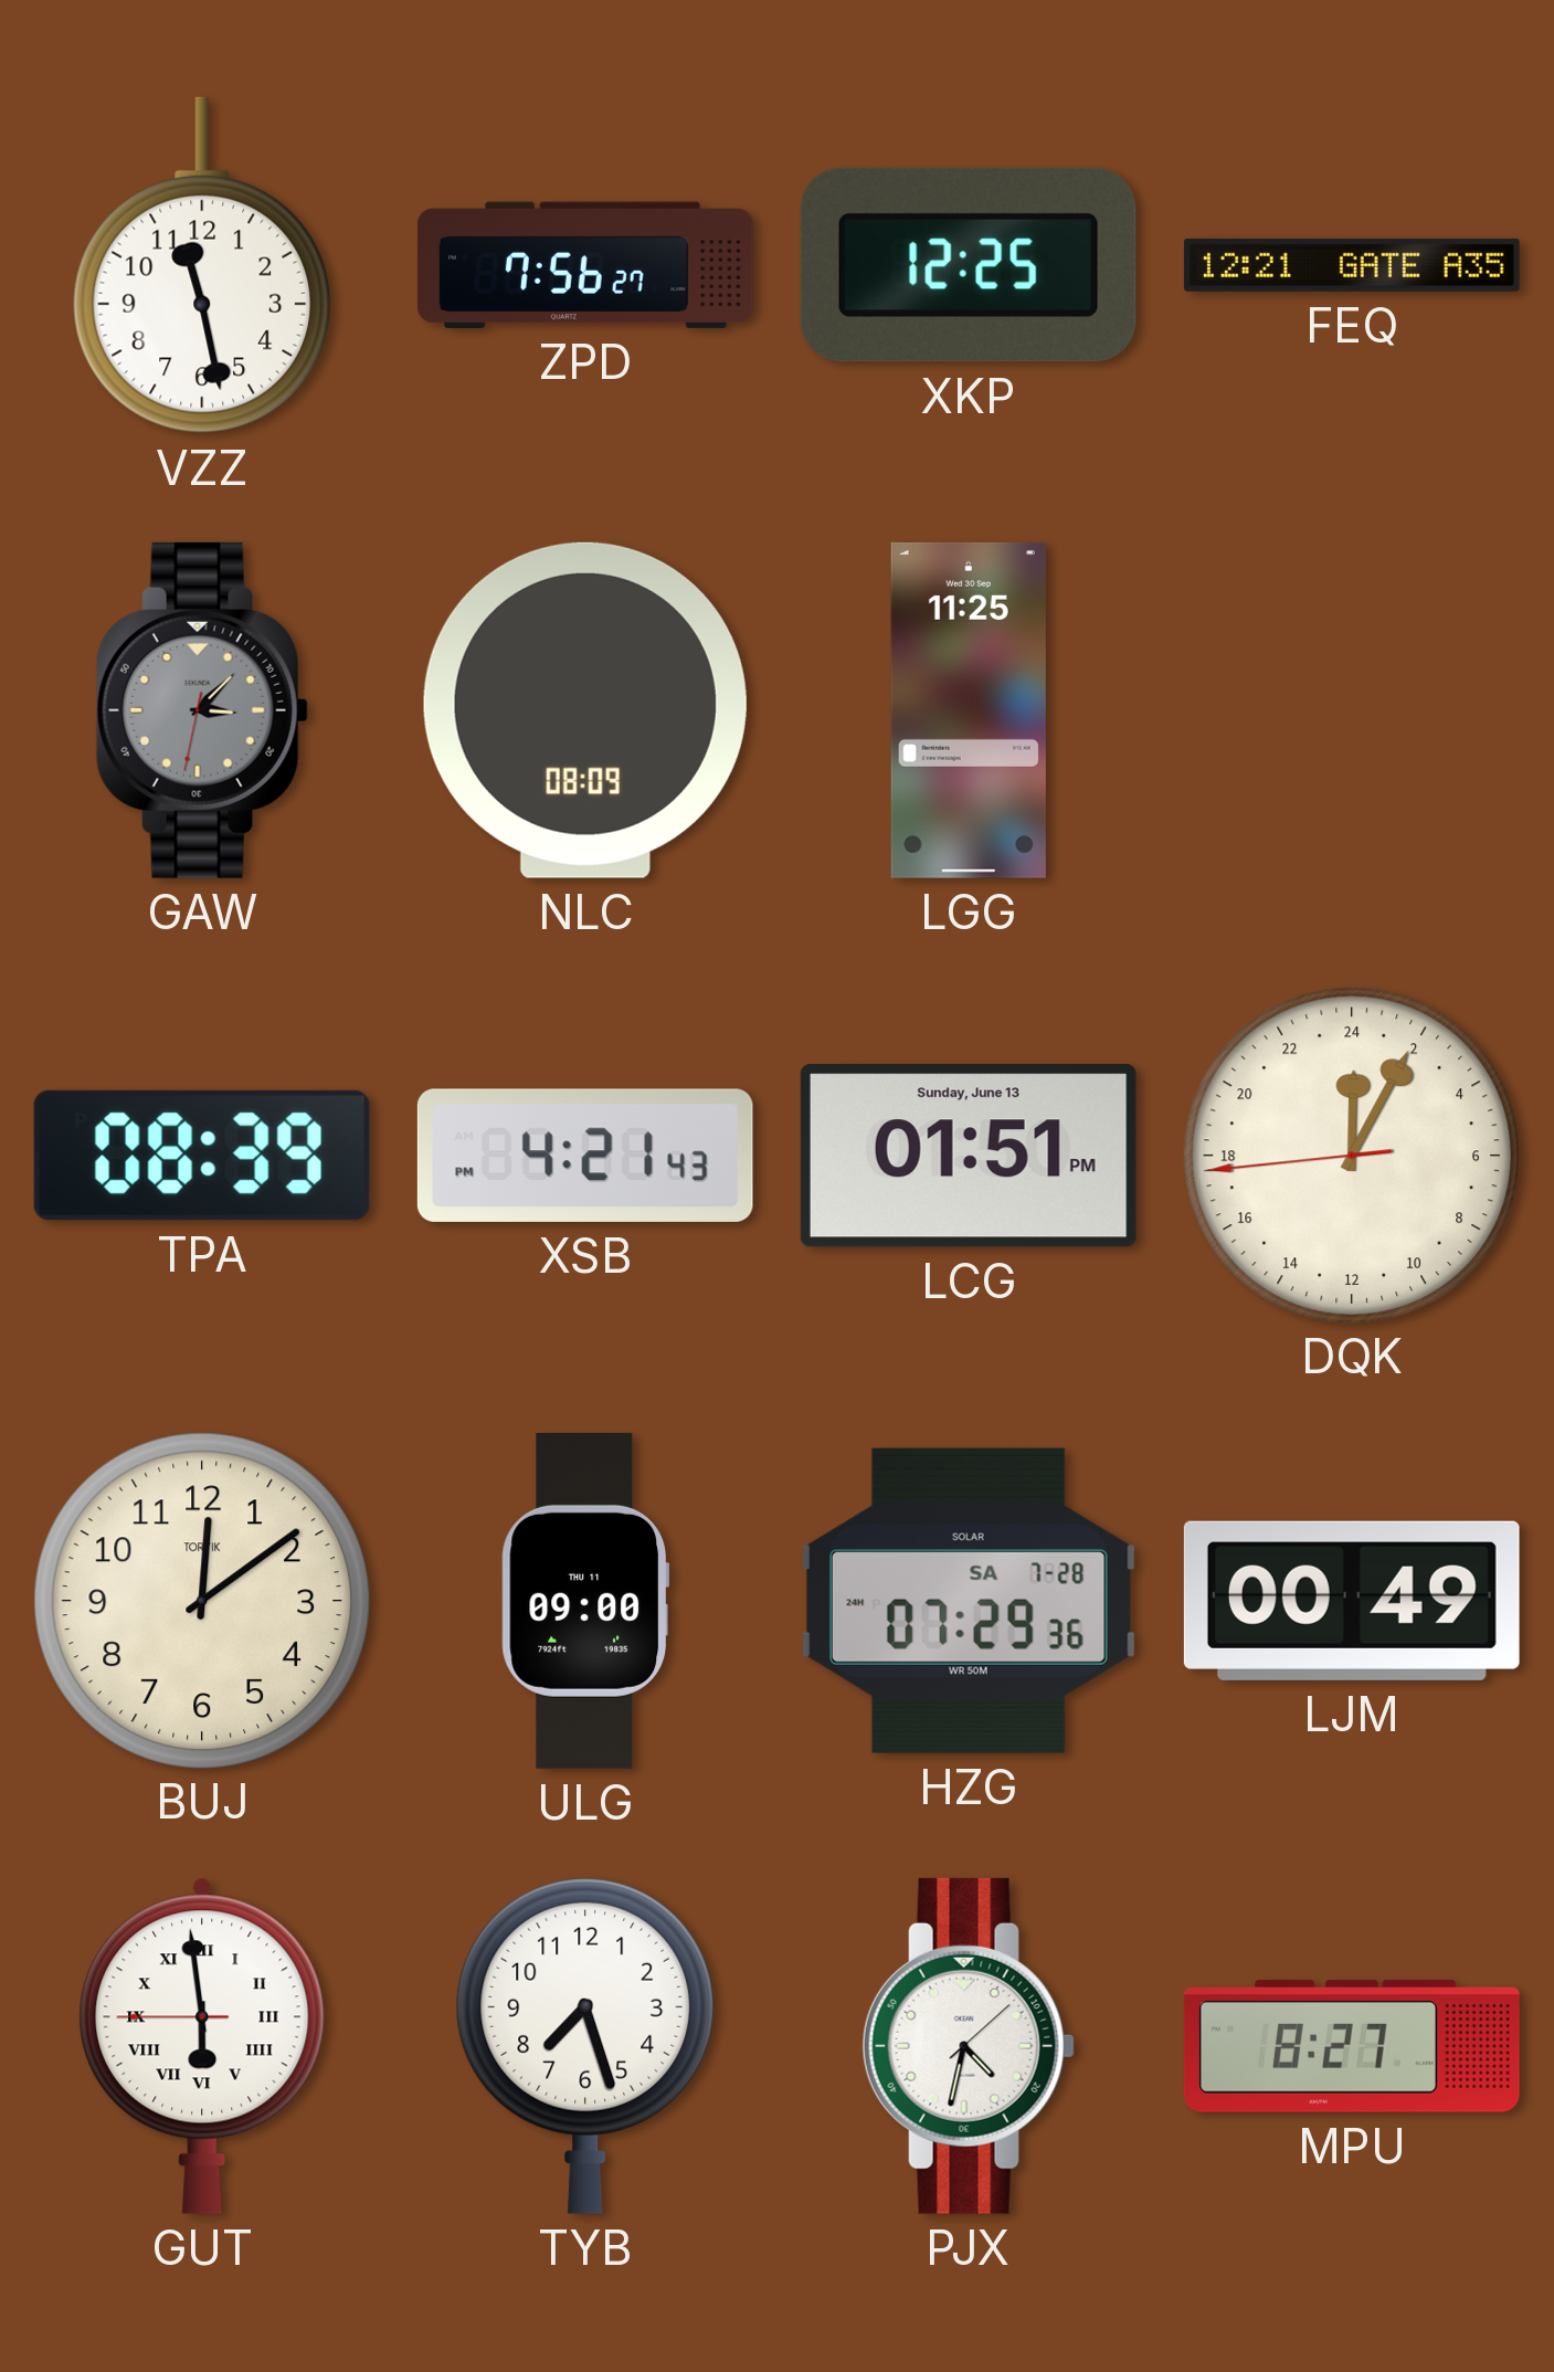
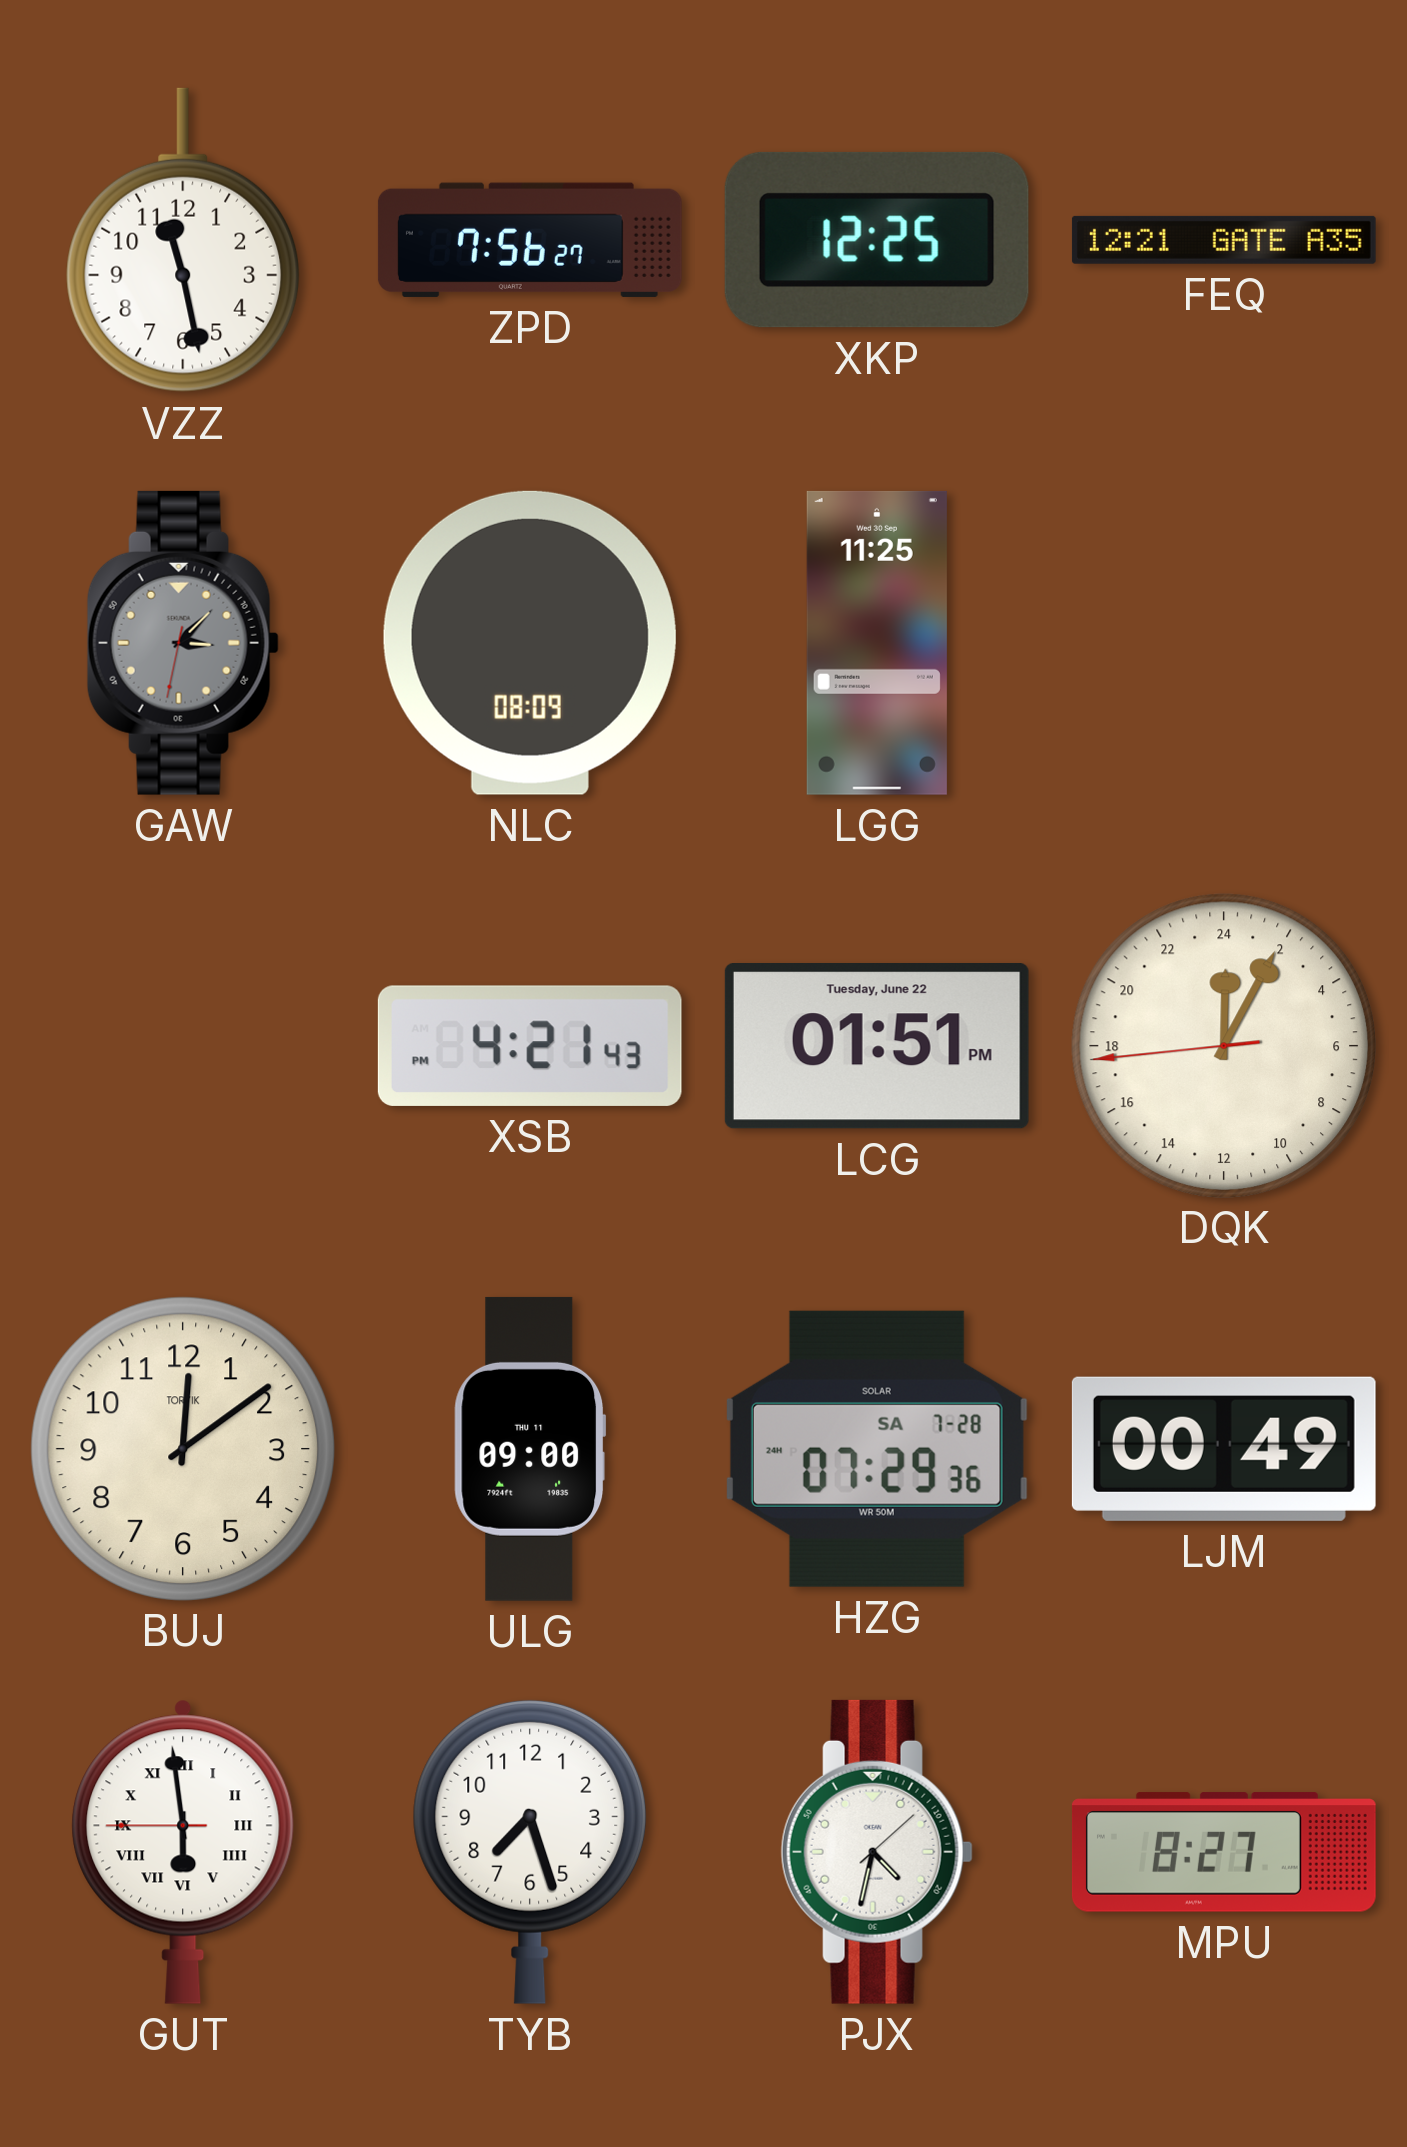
TPA: 08:39 -> none
LCG date: Sunday, June 13 -> Tuesday, June 22
